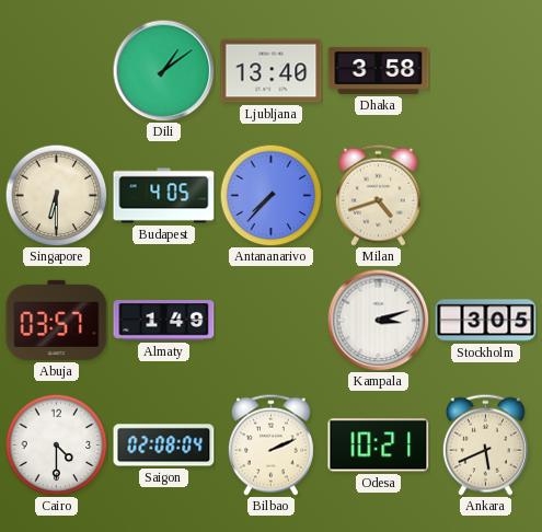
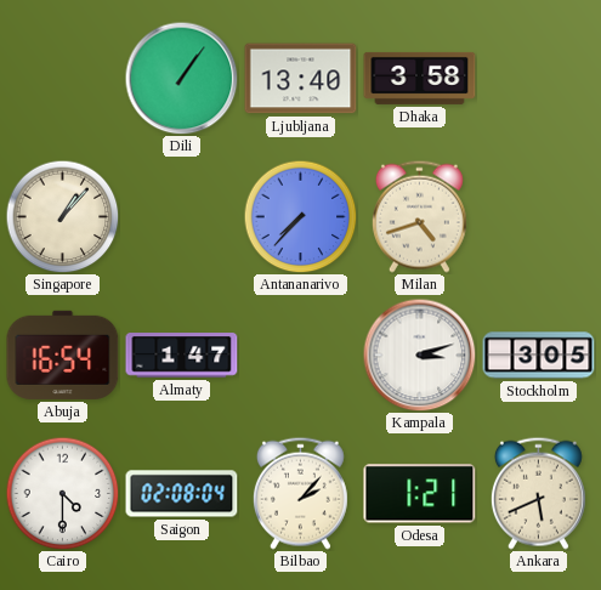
Dili: 1:09 -> 1:06
Singapore: 6:30 -> 1:07
Budapest: 4:05 -> none
Abuja: 03:57 -> 16:54
Almaty: 1:49 -> 1:47
Bilbao: 2:11 -> 2:07
Odesa: 10:21 -> 1:21
